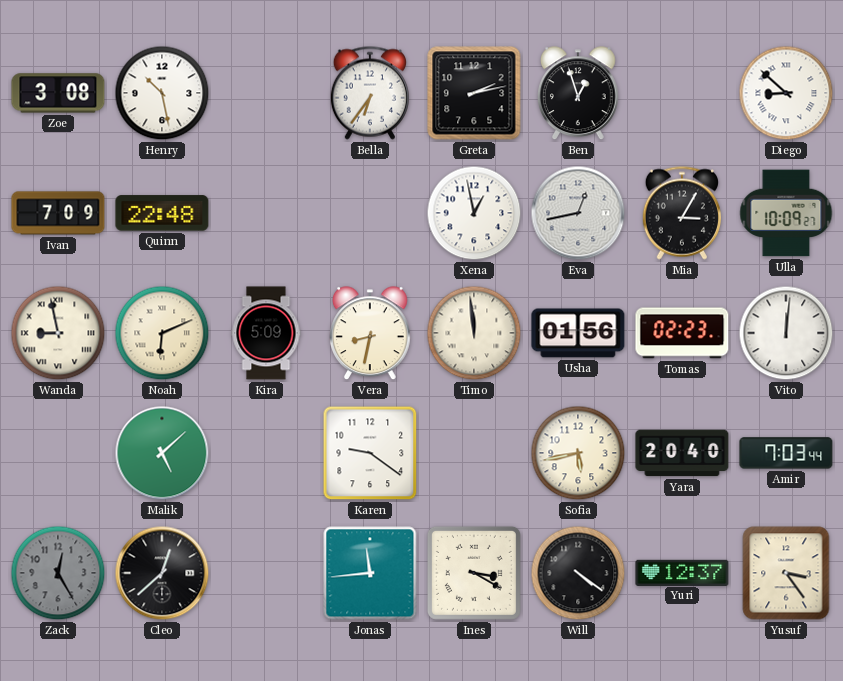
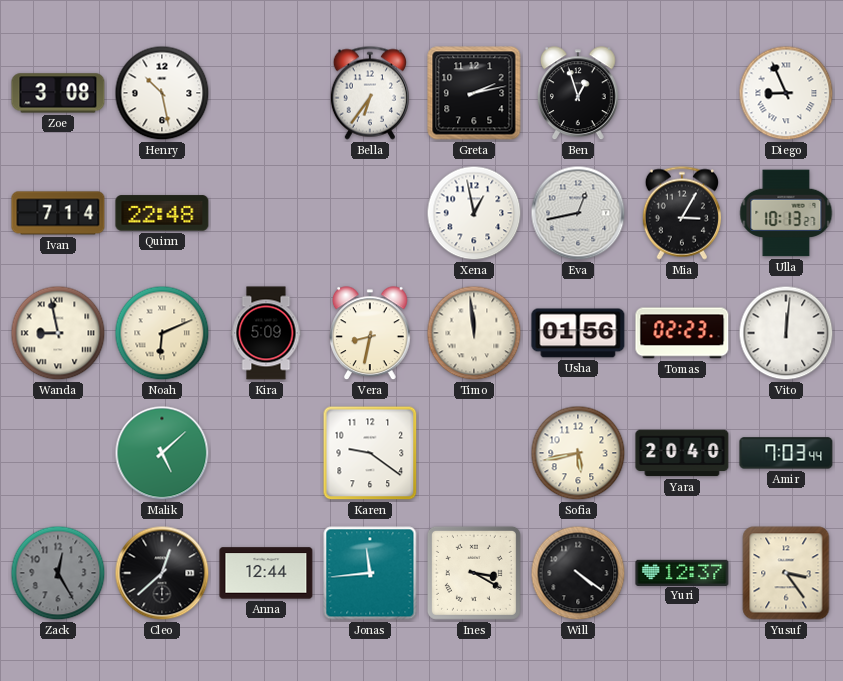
Diego: 8:52 -> 8:56
Ivan: 7:09 -> 7:14
Ulla: 10:09 -> 10:13
Anna: none -> 12:44
